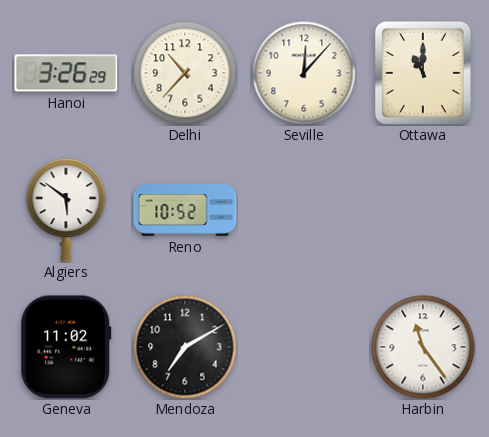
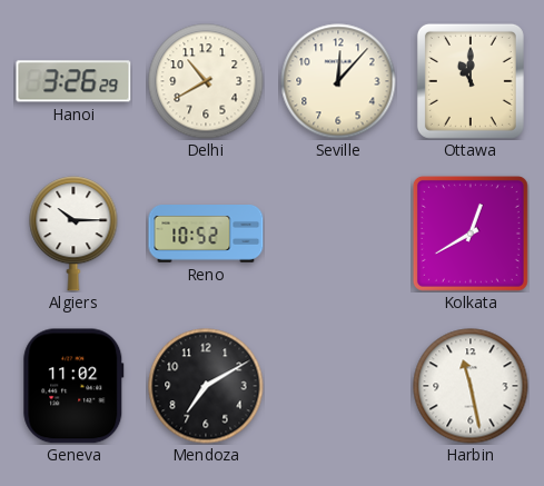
Delhi: 10:37 -> 10:40
Algiers: 5:51 -> 10:15
Kolkata: none -> 12:40
Harbin: 11:24 -> 11:28
